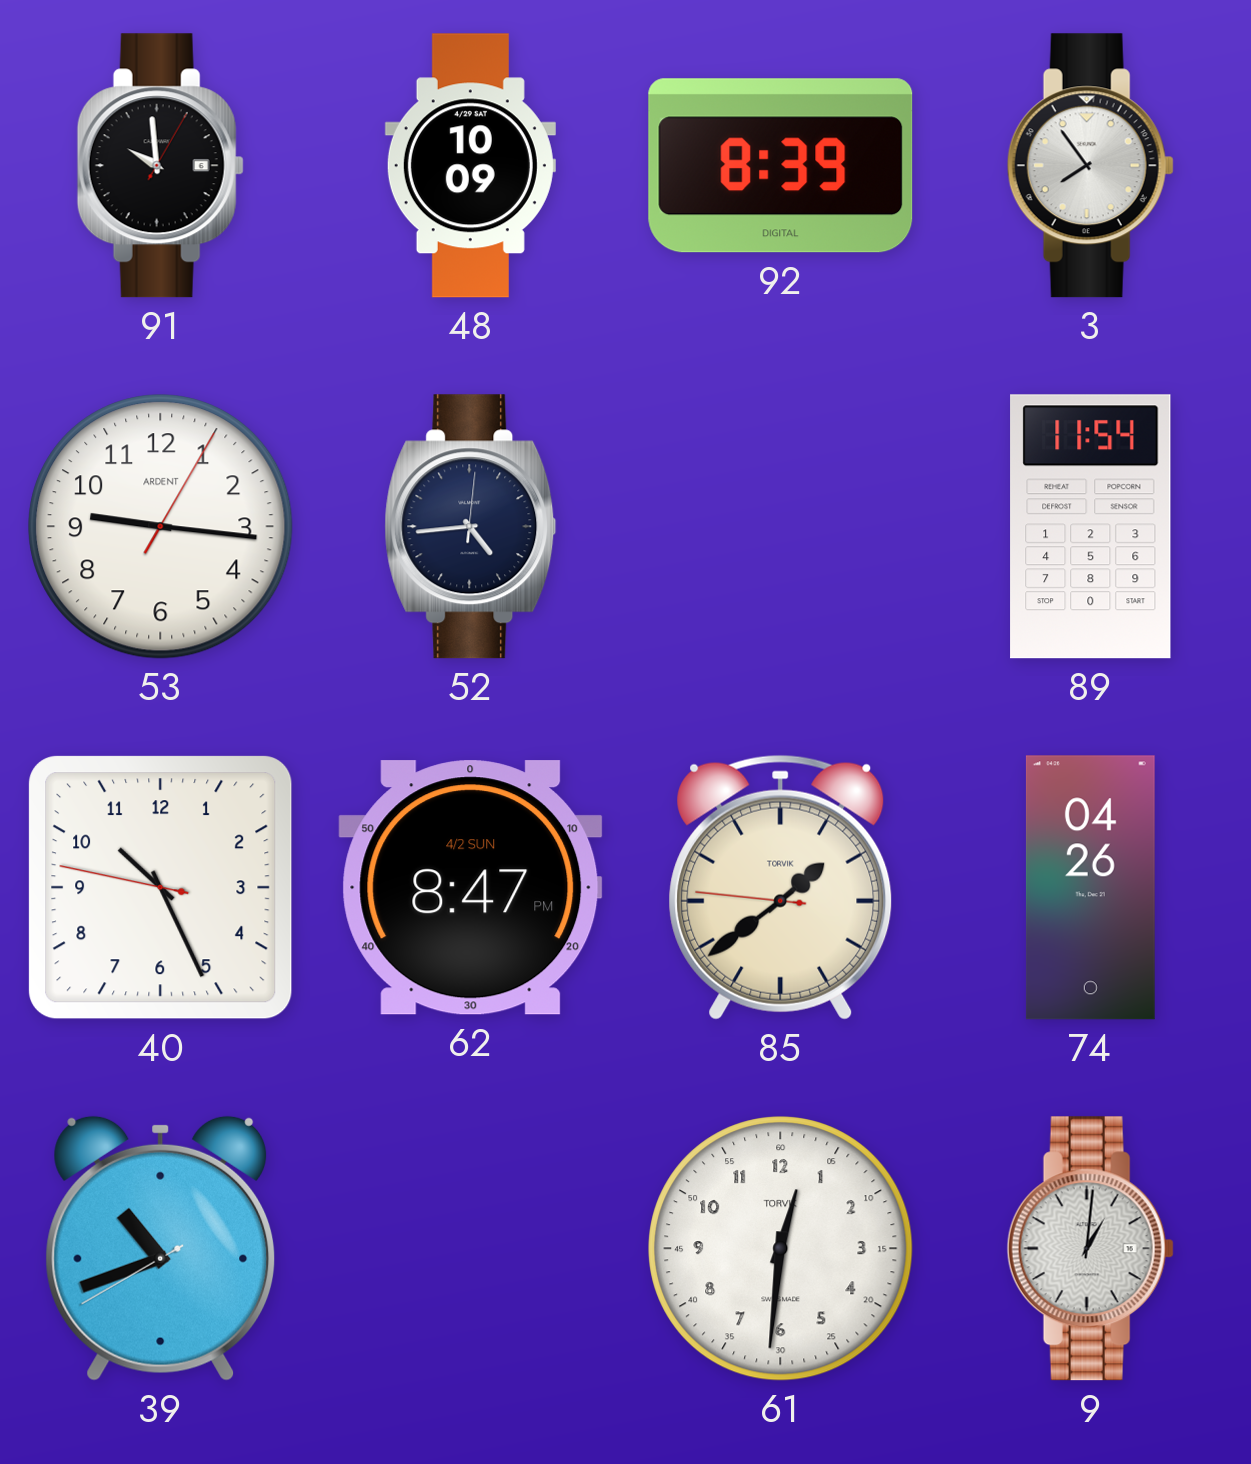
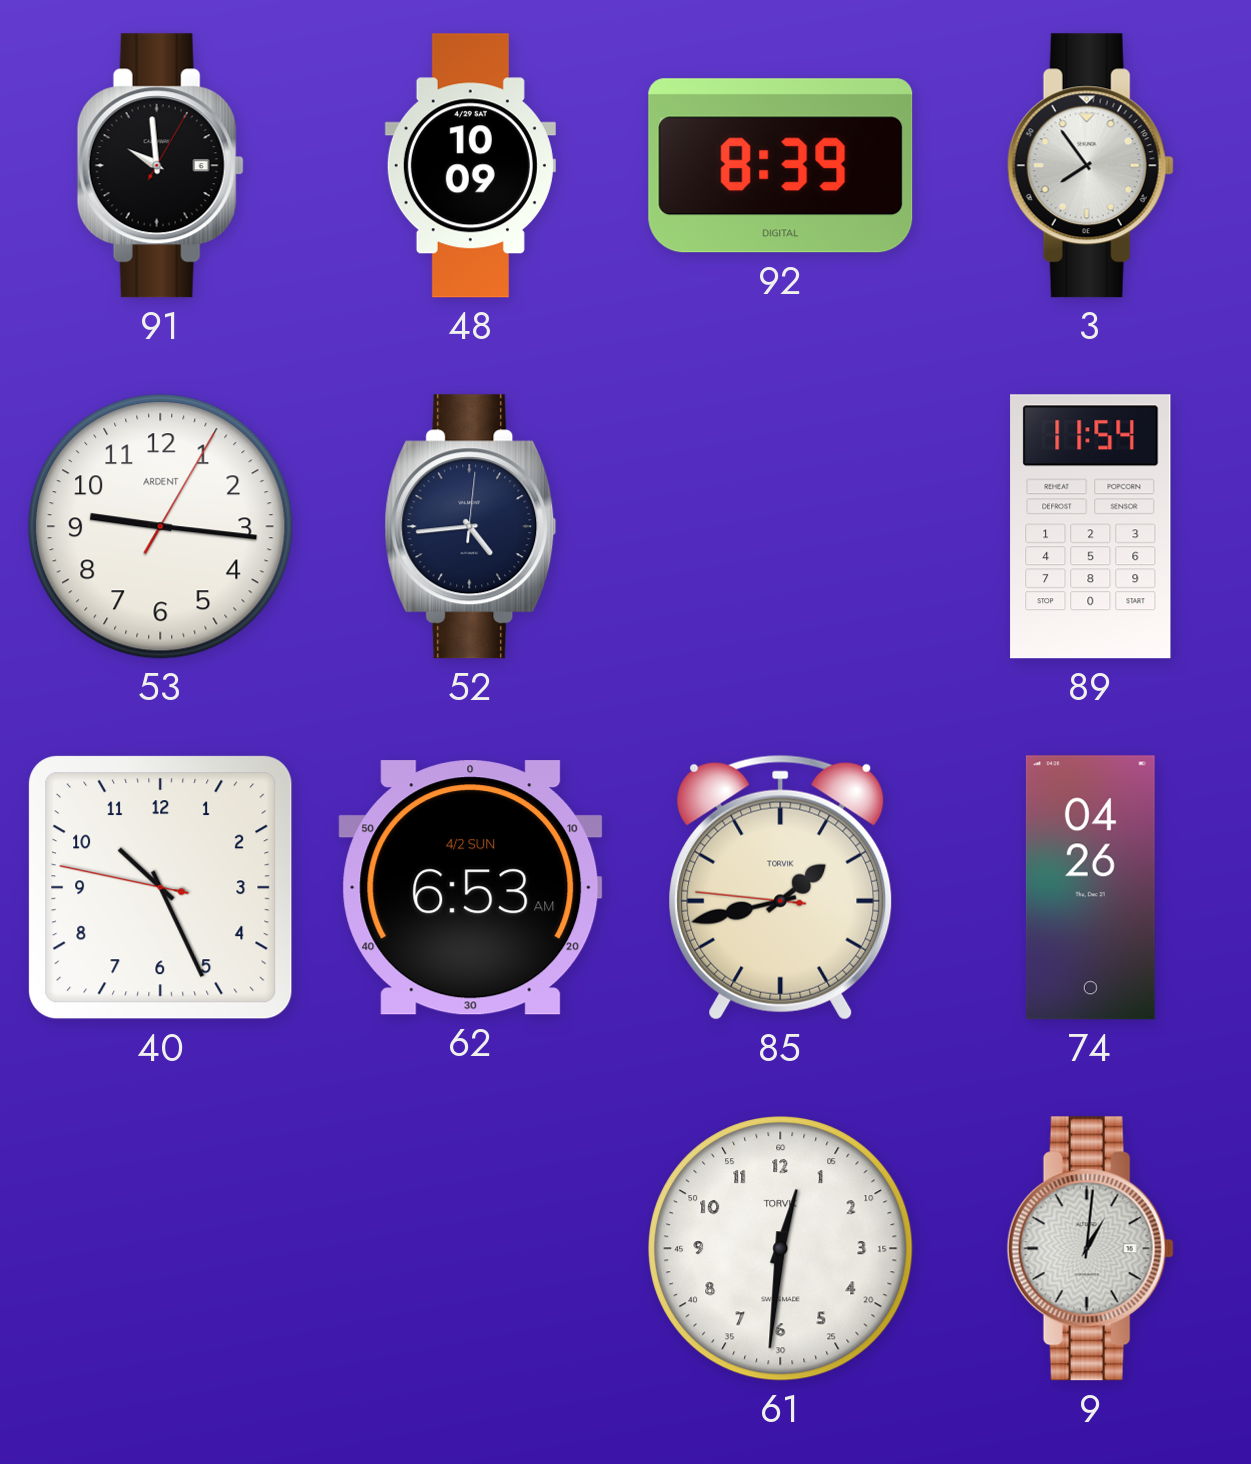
62: 8:47 -> 6:53
85: 1:38 -> 1:42
39: 10:41 -> none
